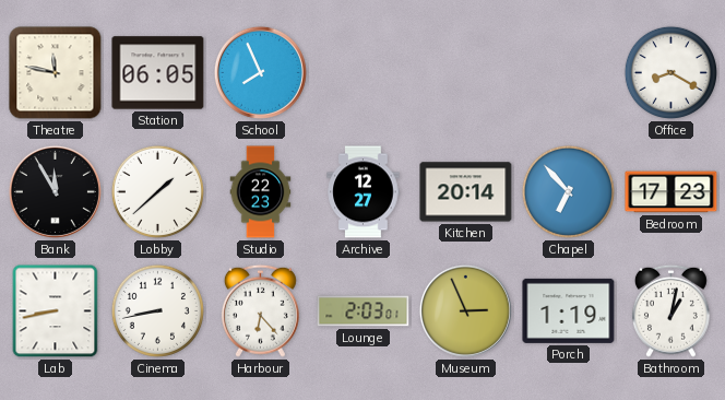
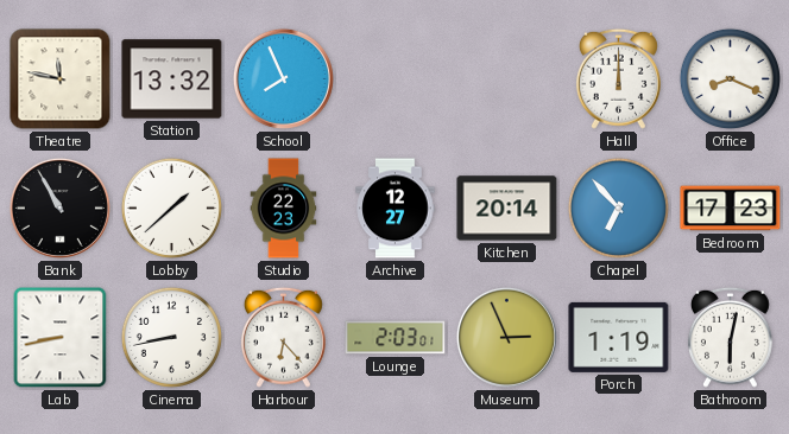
Station: 06:05 -> 13:32
Hall: none -> 12:00
Office: 8:20 -> 8:19
Bank: 11:55 -> 10:55
Bathroom: 1:02 -> 6:02
